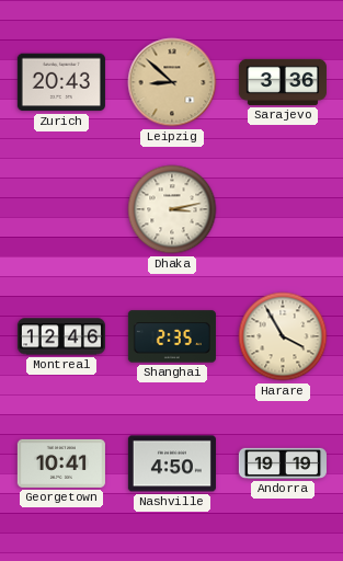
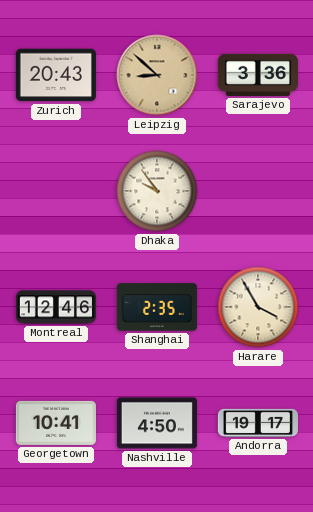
Dhaka: 3:13 -> 9:54
Andorra: 19:19 -> 19:17
